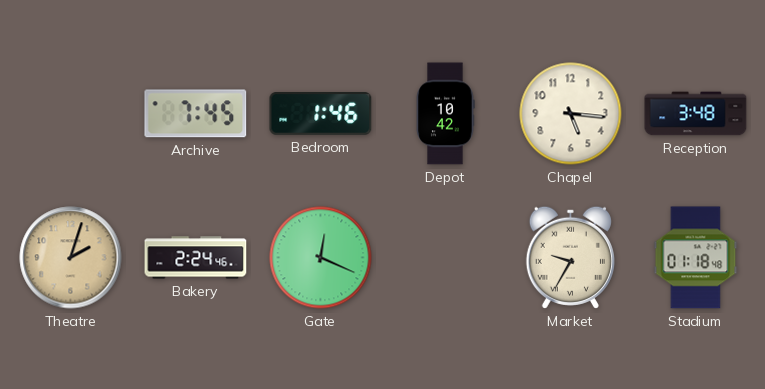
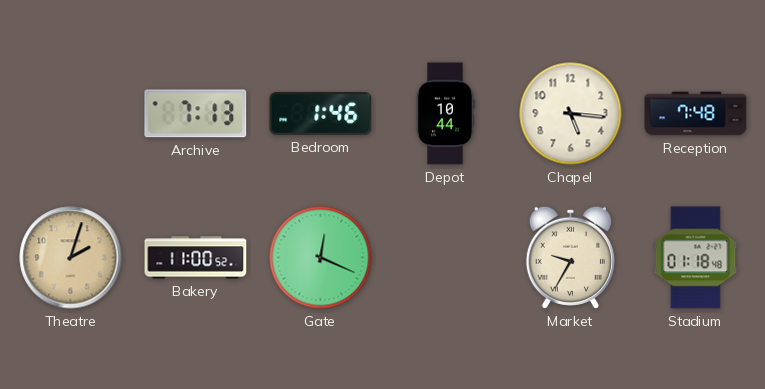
Archive: 7:45 -> 7:13
Depot: 10:42 -> 10:44
Reception: 3:48 -> 7:48
Bakery: 2:24 -> 11:00
